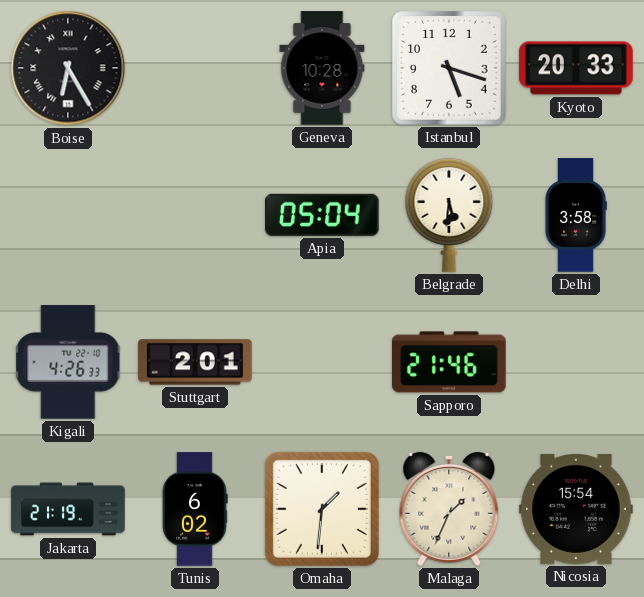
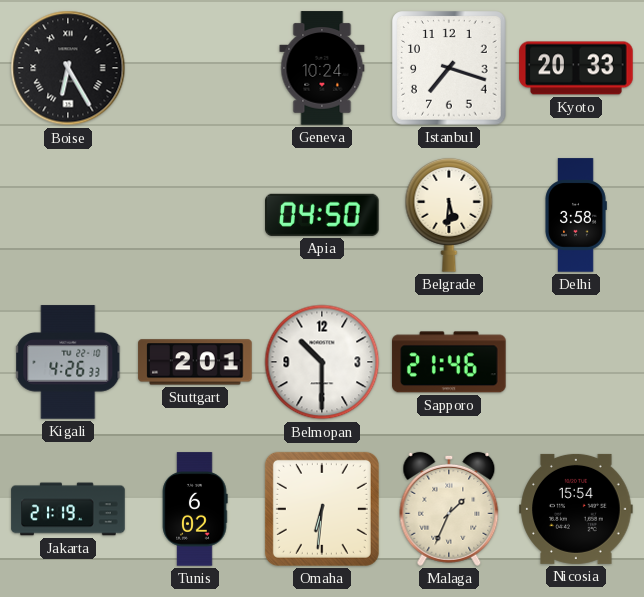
Geneva: 10:28 -> 10:24
Istanbul: 5:18 -> 7:18
Apia: 05:04 -> 04:50
Belmopan: none -> 10:30
Omaha: 1:31 -> 6:31
